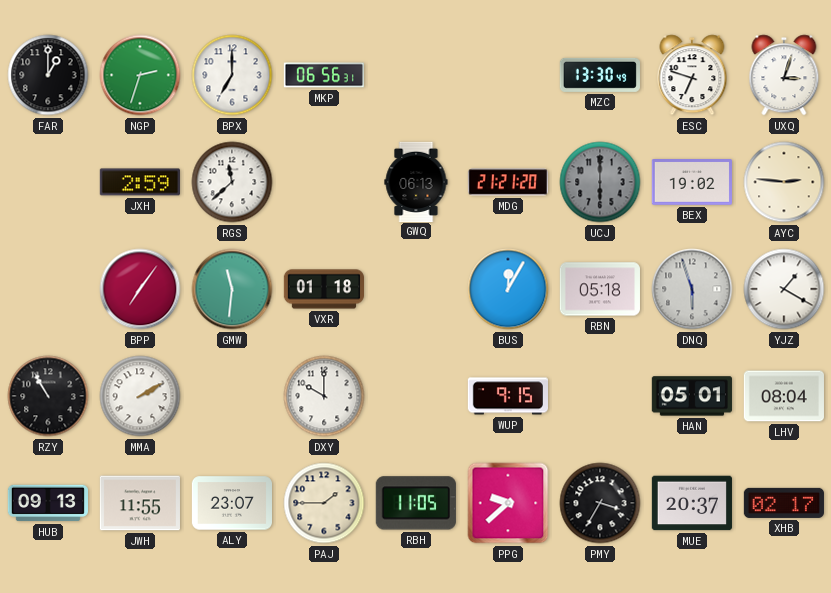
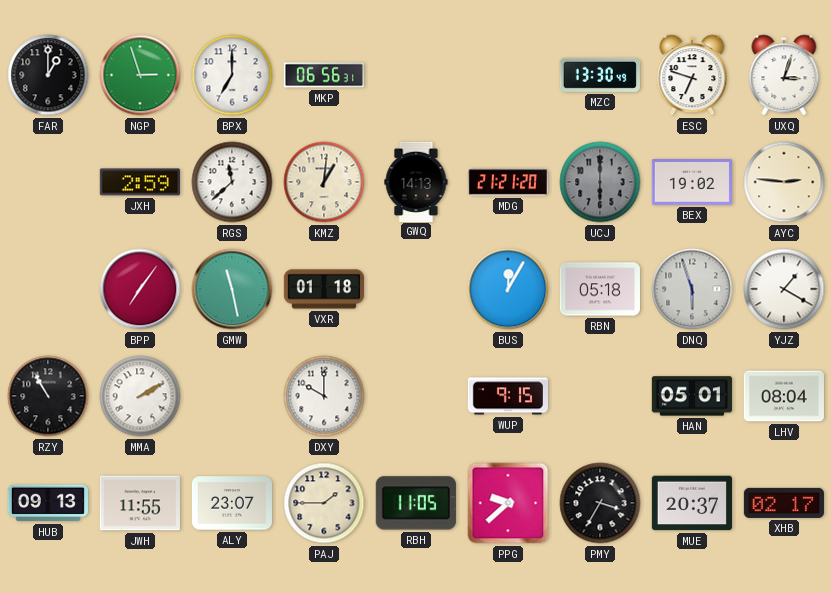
NGP: 2:33 -> 2:57
KMZ: none -> 1:01
GWQ: 06:13 -> 14:13
GMW: 11:31 -> 11:28
